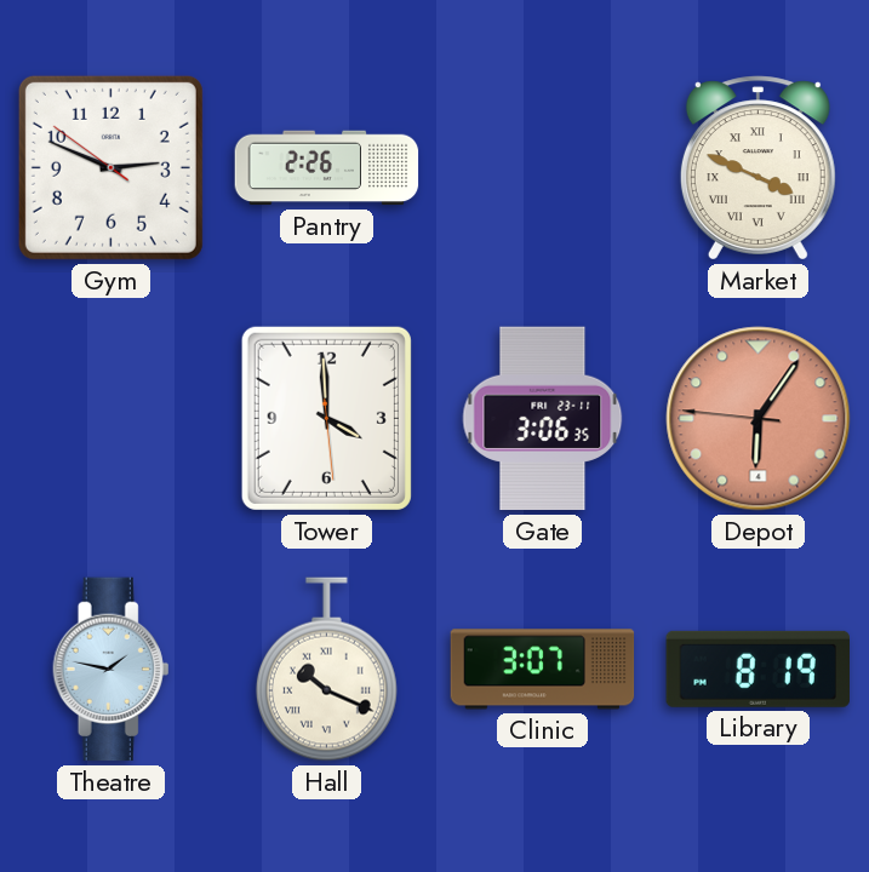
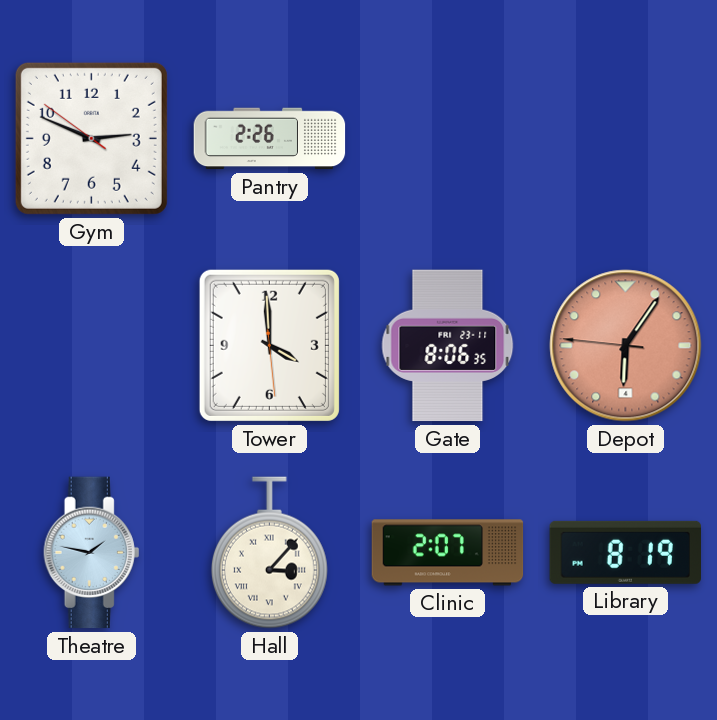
Market: 3:49 -> none
Gate: 3:06 -> 8:06
Hall: 10:19 -> 3:07
Clinic: 3:07 -> 2:07
